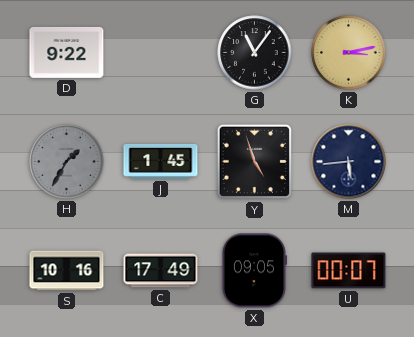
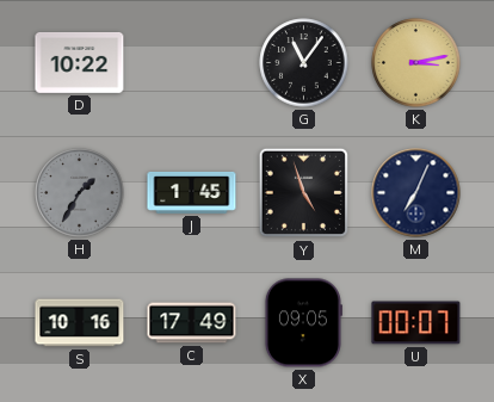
D: 9:22 -> 10:22
M: 5:44 -> 7:04
